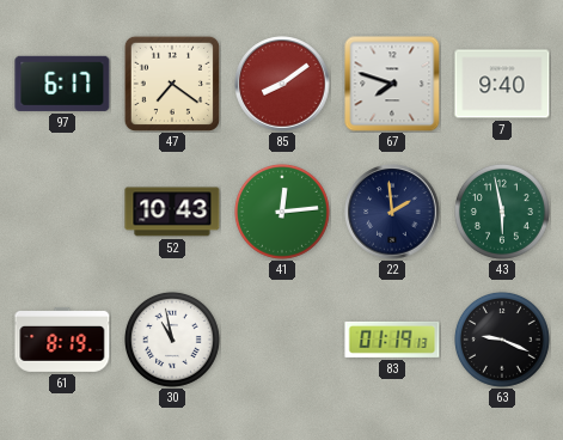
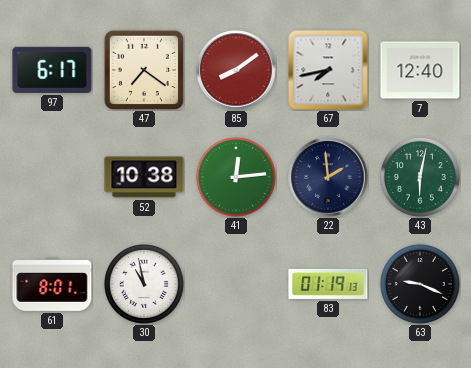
67: 7:48 -> 7:43
7: 9:40 -> 12:40
52: 10:43 -> 10:38
43: 5:58 -> 6:02
61: 8:19 -> 8:01
